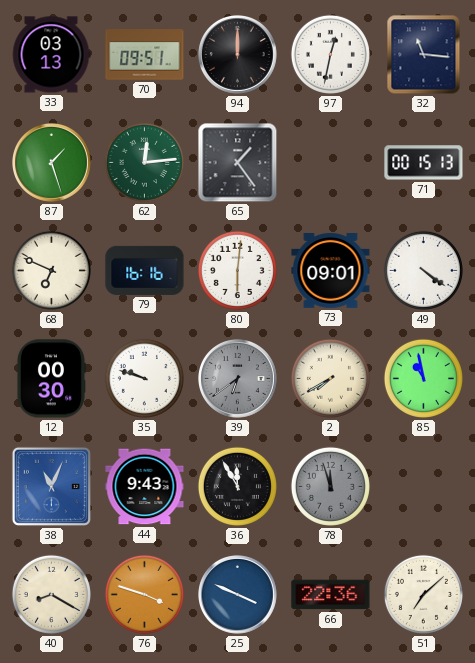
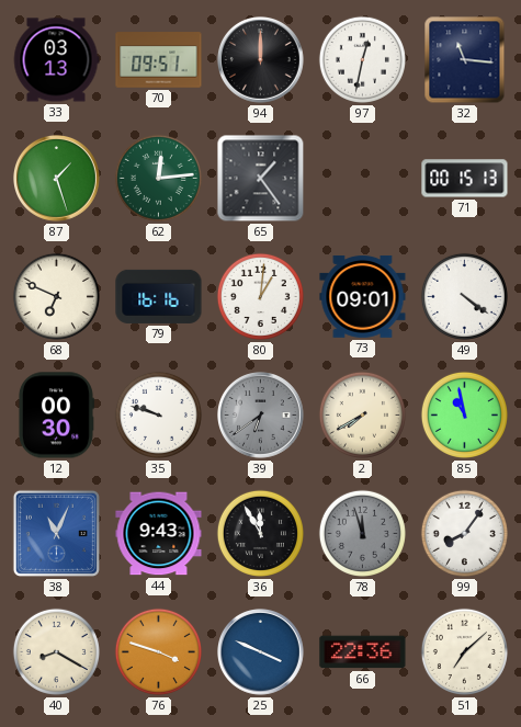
80: 6:01 -> 1:01
99: none -> 8:06
